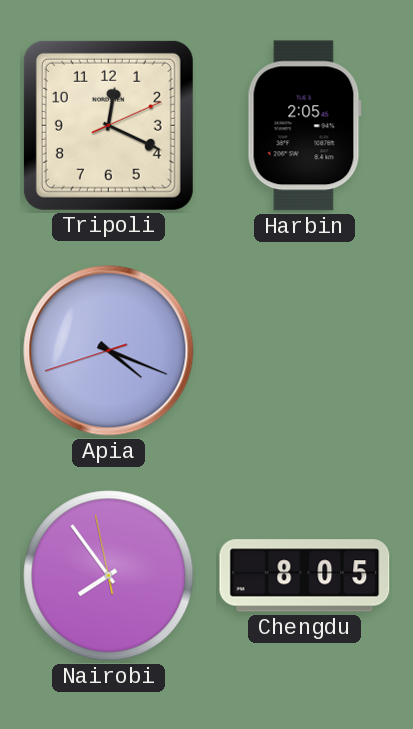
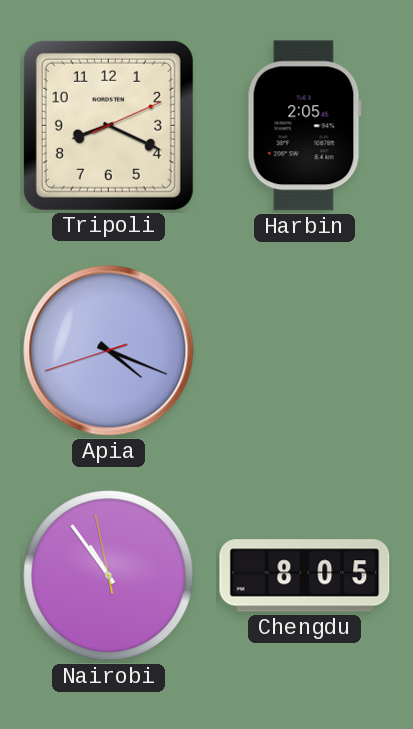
Tripoli: 12:19 -> 8:19
Nairobi: 7:53 -> 10:53
